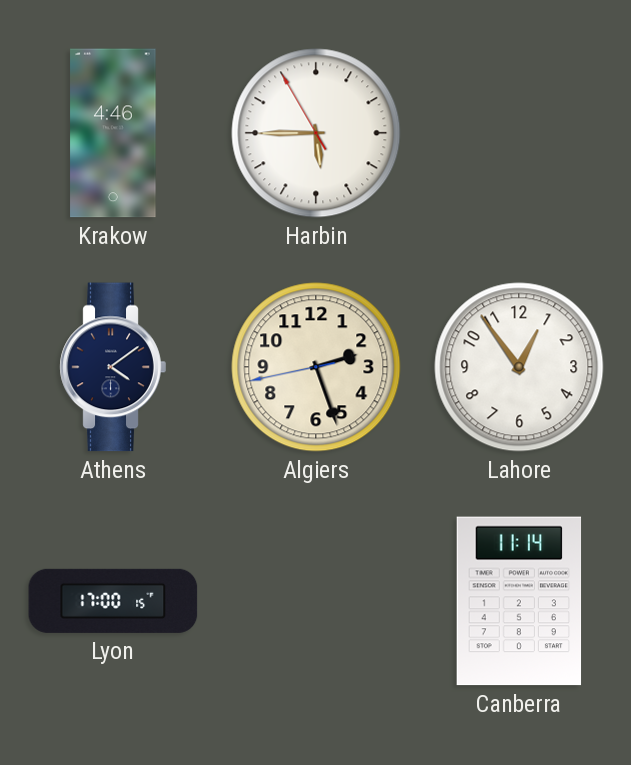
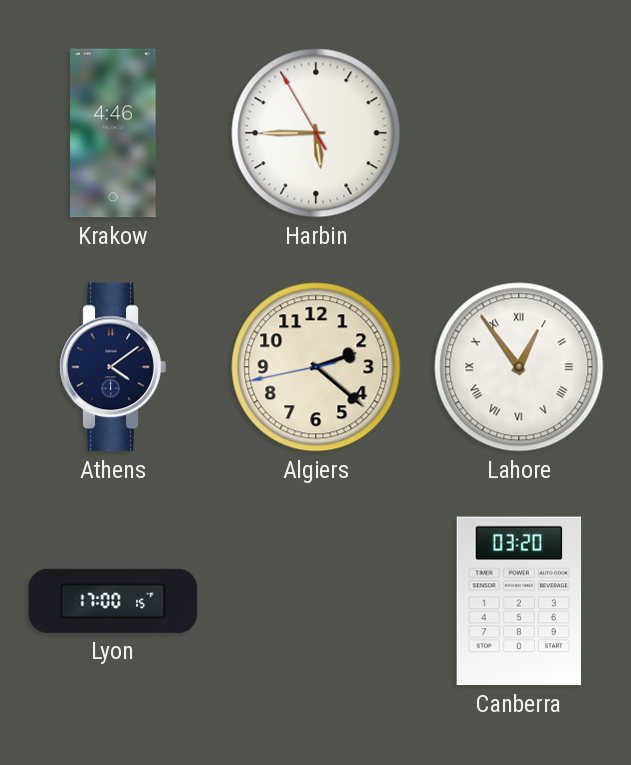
Algiers: 2:26 -> 2:21
Lahore numerals: Arabic -> Roman
Canberra: 11:14 -> 03:20
